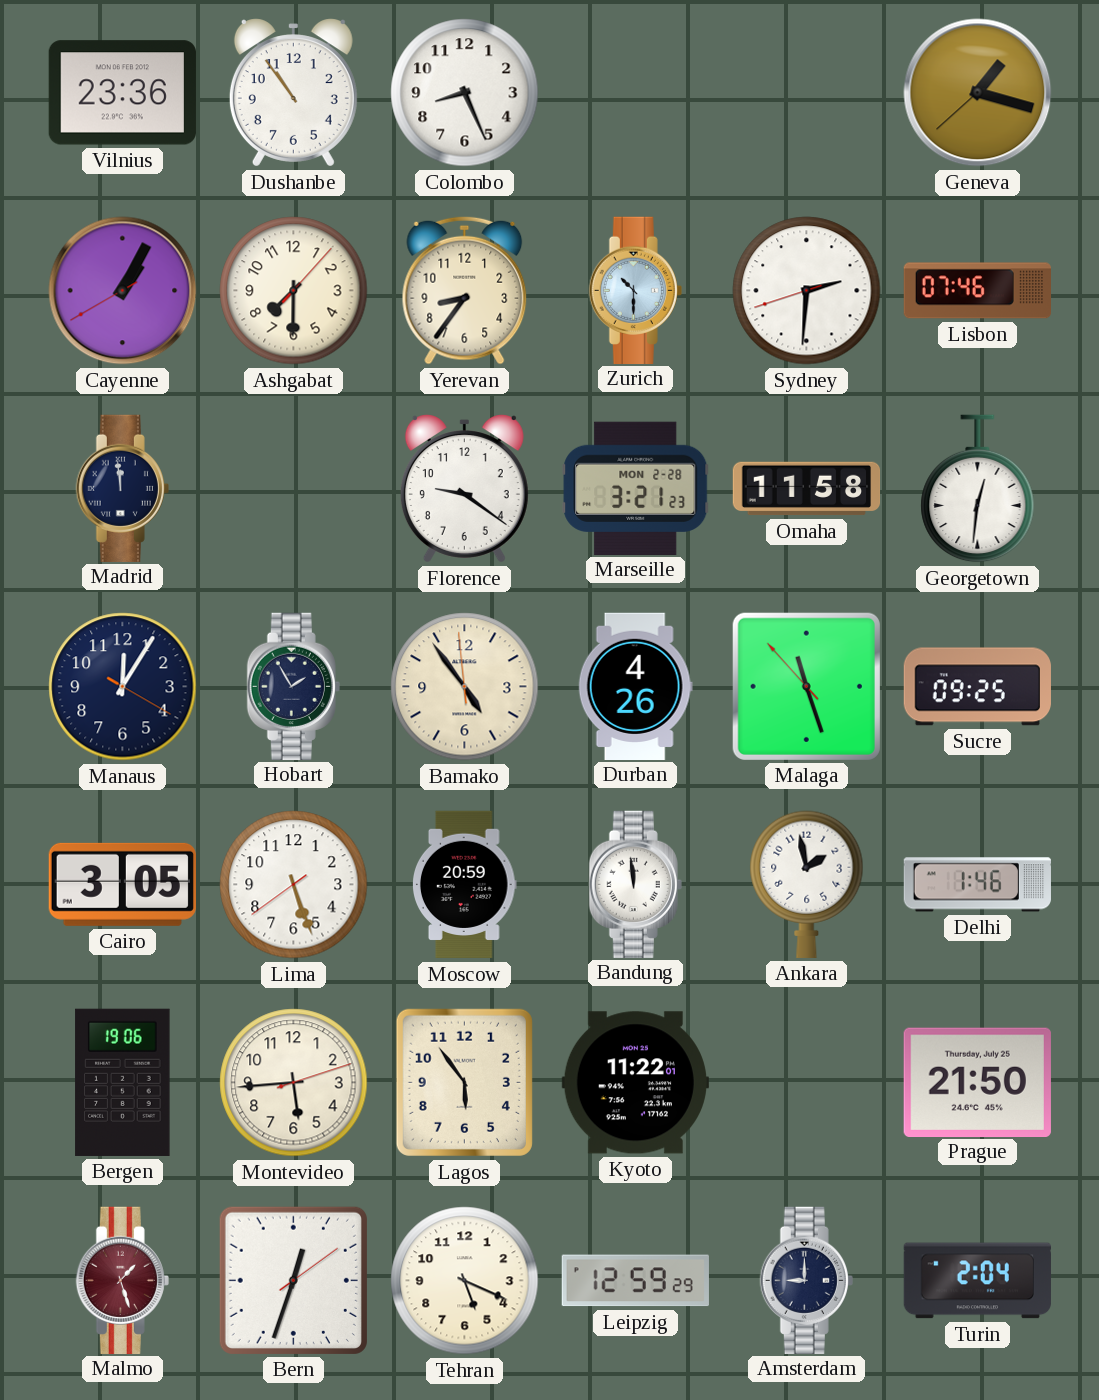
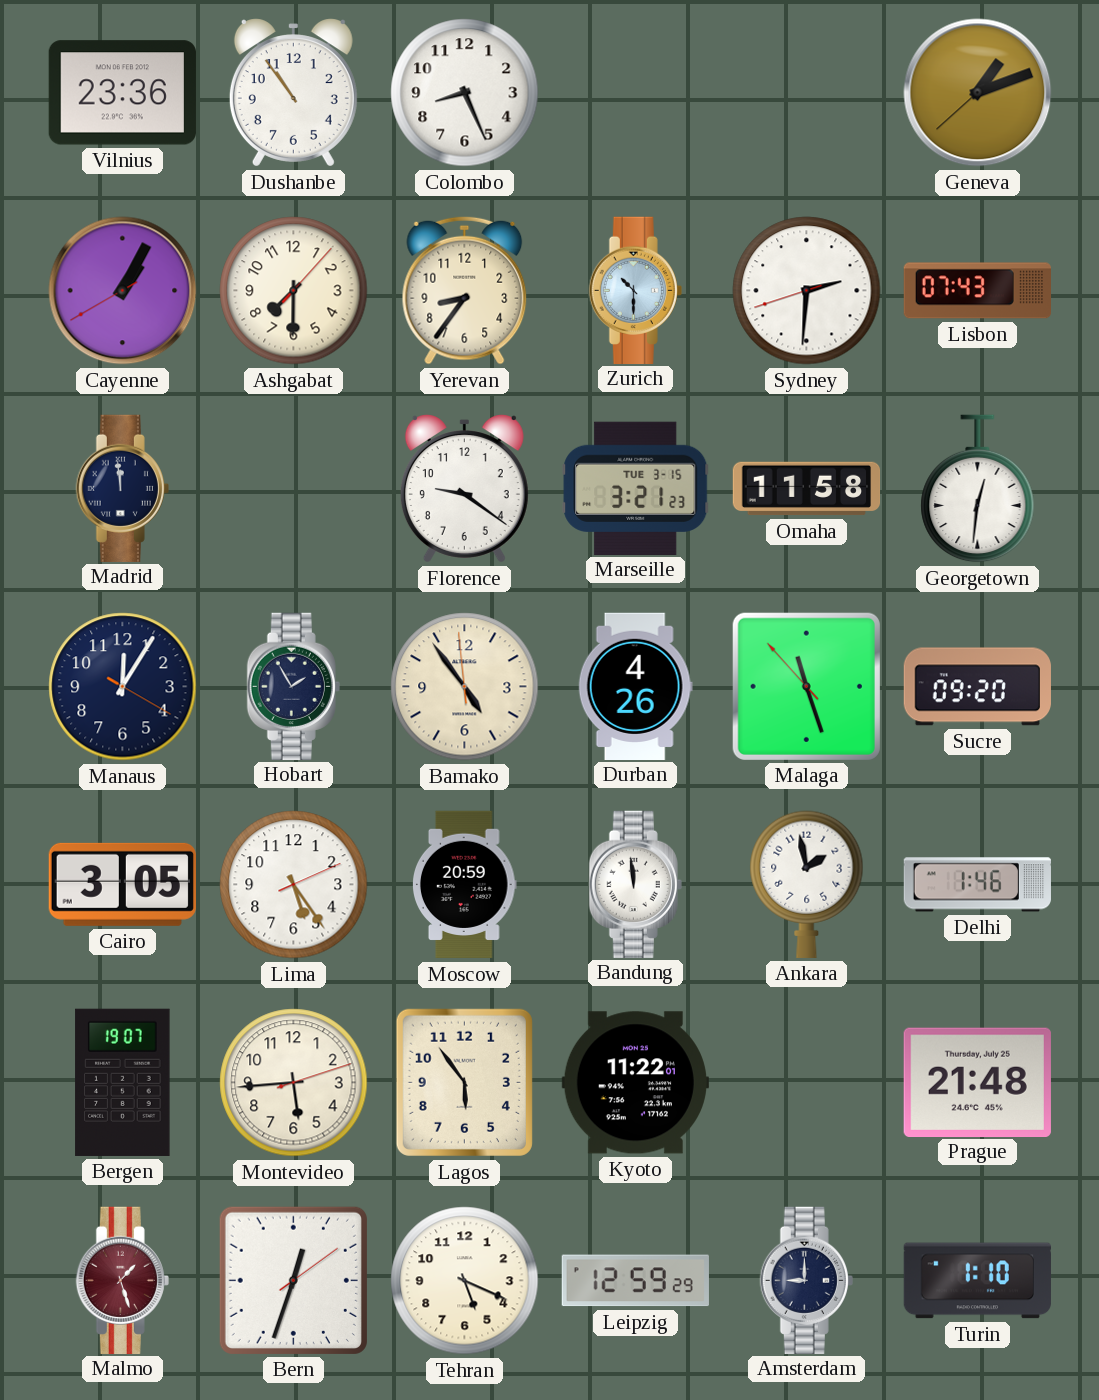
Geneva: 1:17 -> 1:11
Lisbon: 07:46 -> 07:43
Marseille date: MON 2-28 -> TUE 3-15
Sucre: 09:25 -> 09:20
Lima: 5:26 -> 5:24
Bergen: 19:06 -> 19:07
Prague: 21:50 -> 21:48
Turin: 2:04 -> 1:10
